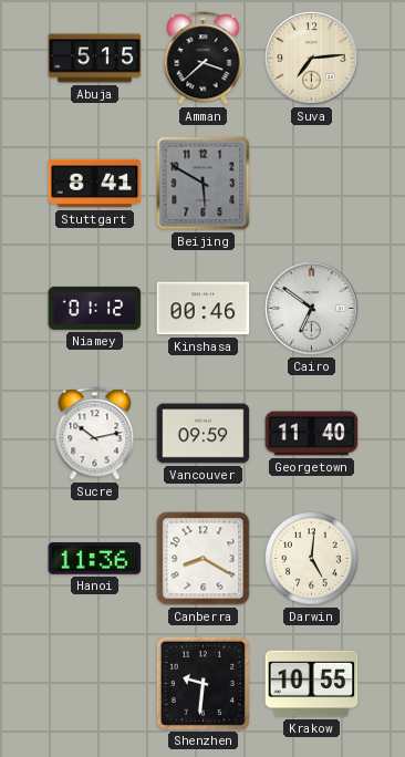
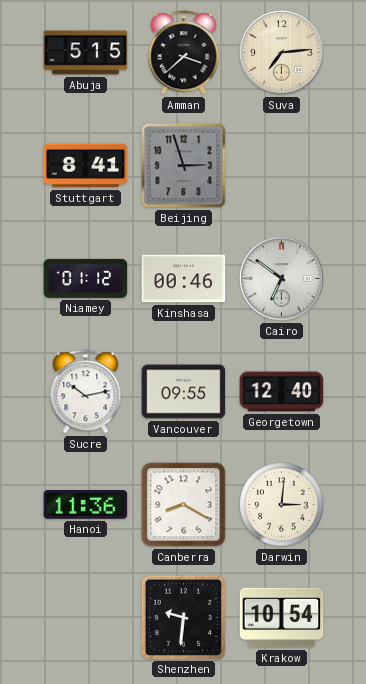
Beijing: 5:50 -> 2:57
Vancouver: 09:59 -> 09:55
Georgetown: 11:40 -> 12:40
Darwin: 5:01 -> 3:01
Krakow: 10:55 -> 10:54
